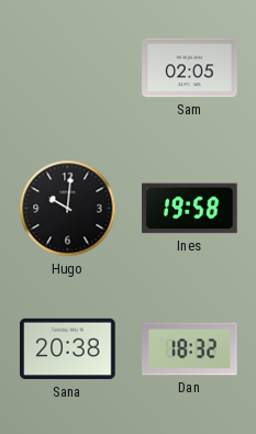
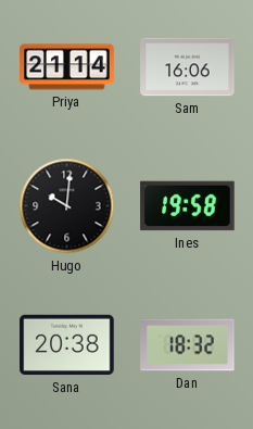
Priya: none -> 21:14
Sam: 02:05 -> 16:06
